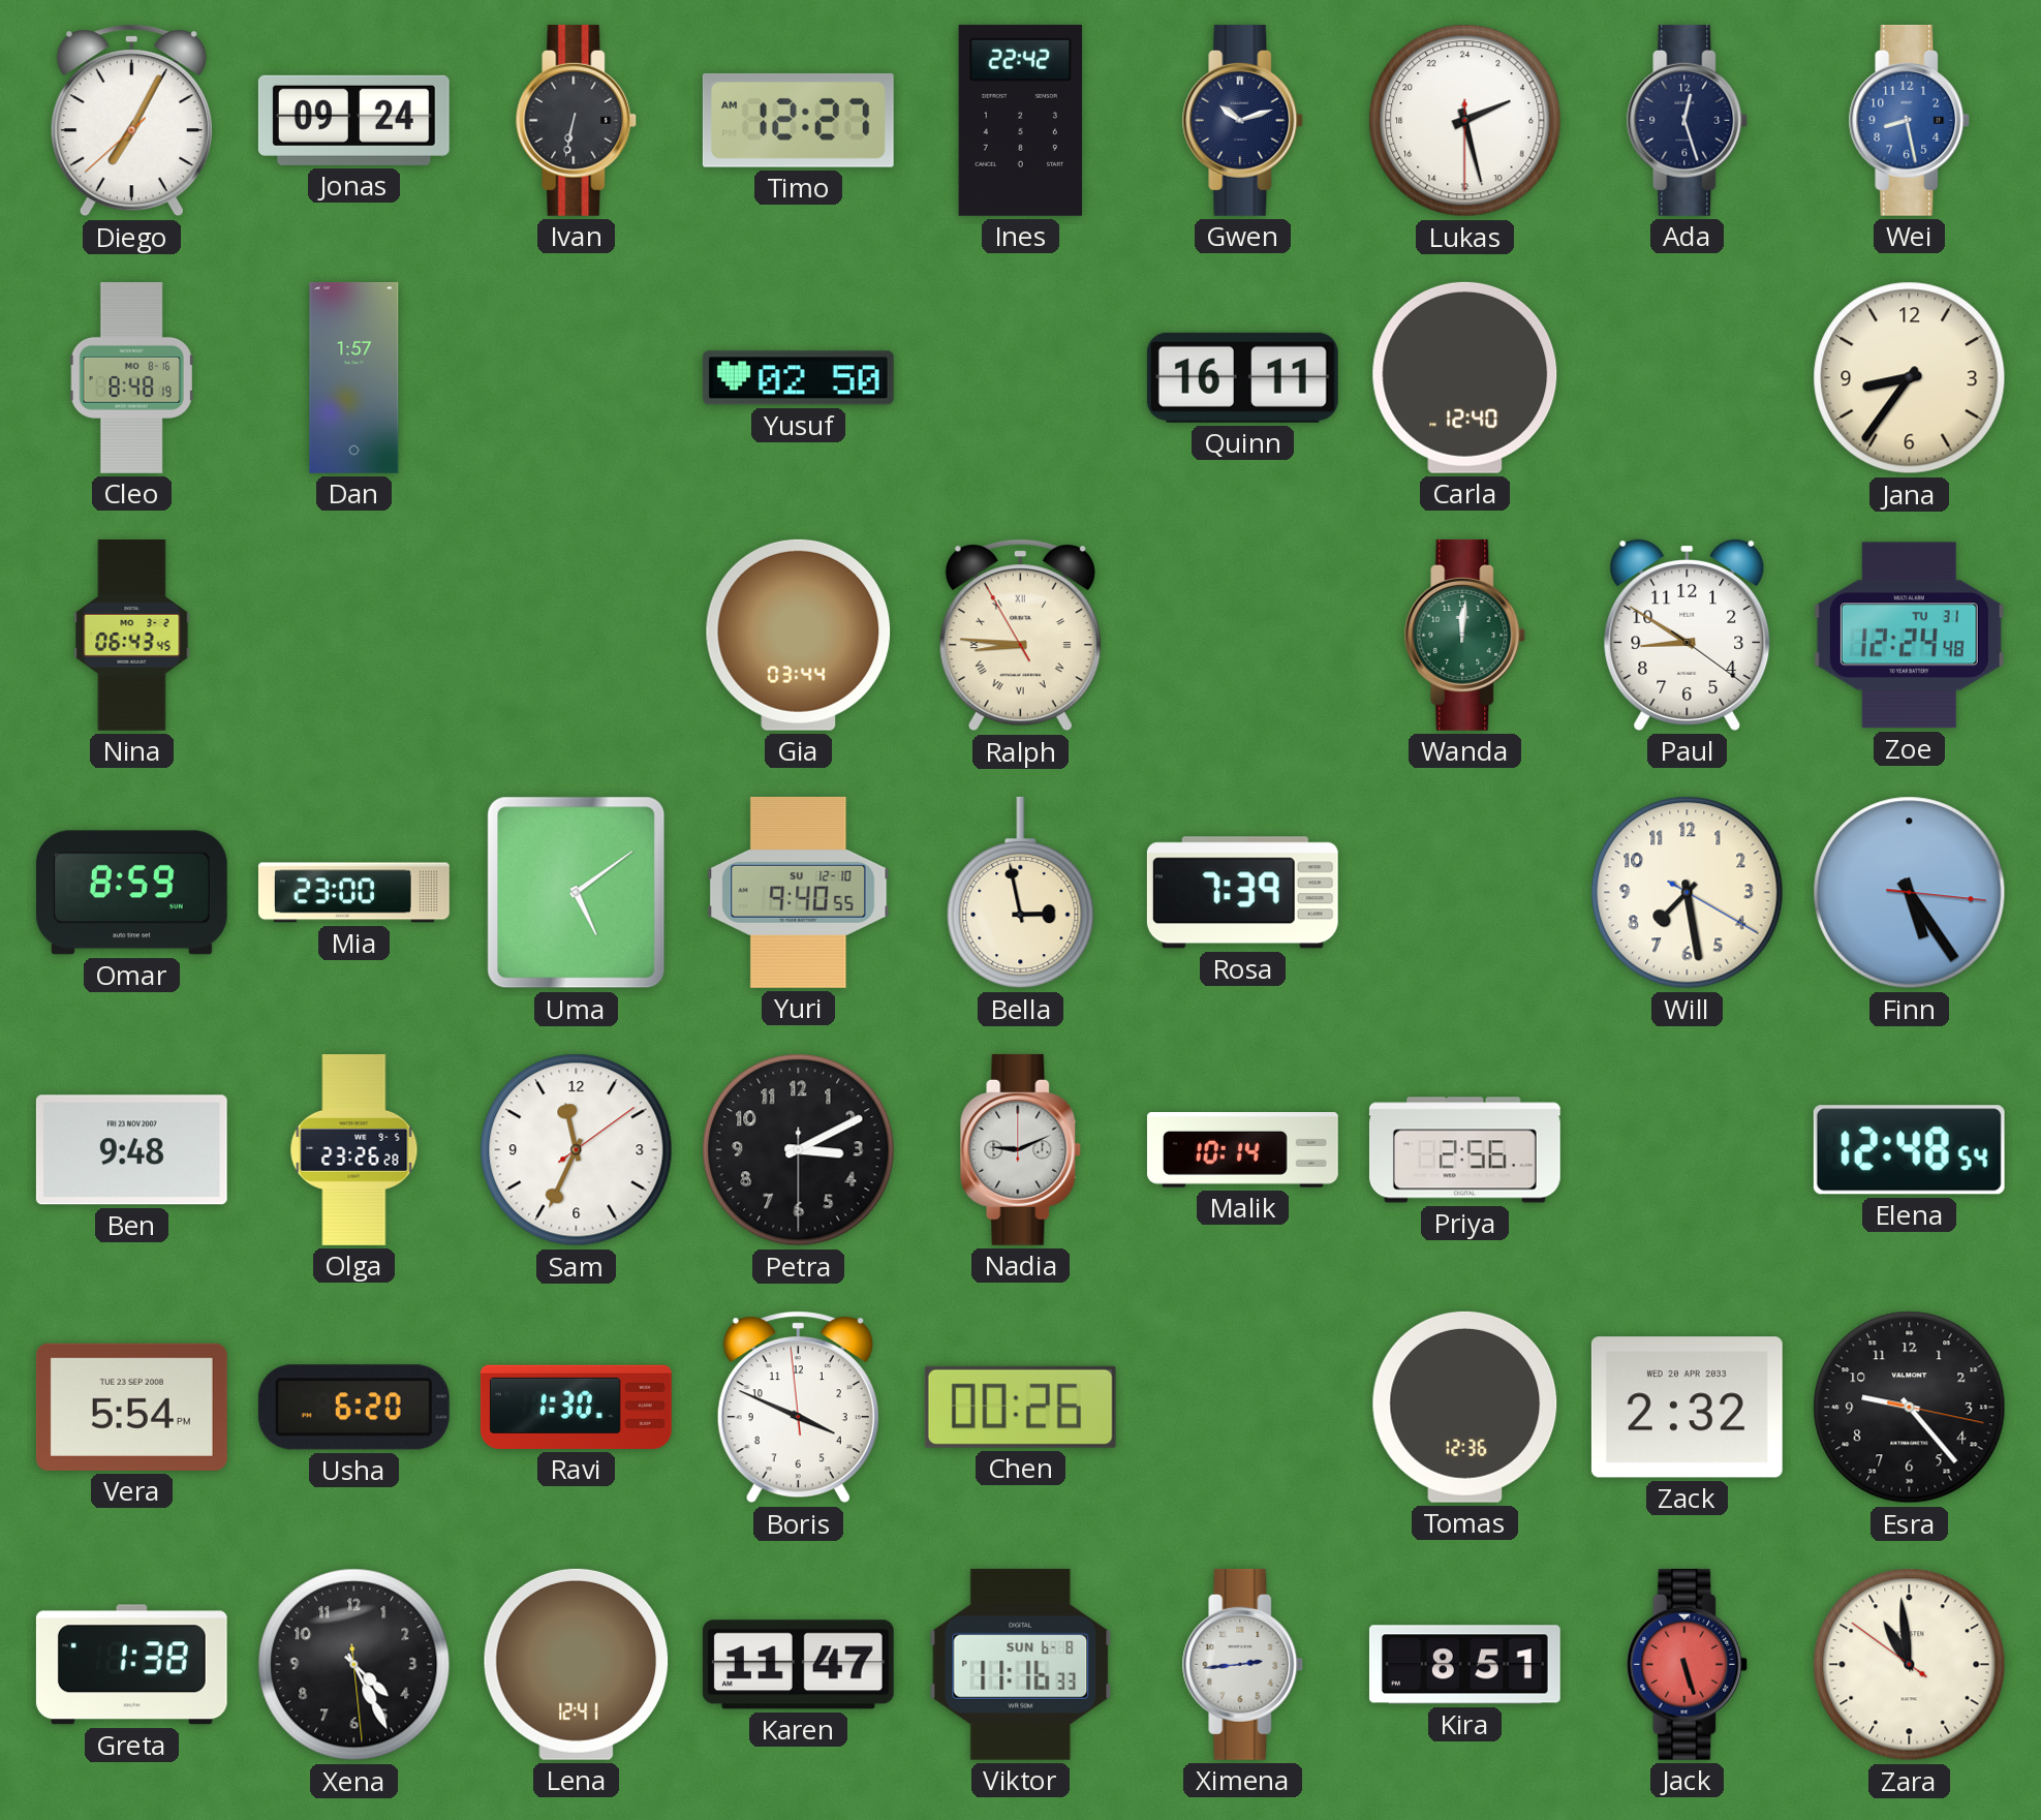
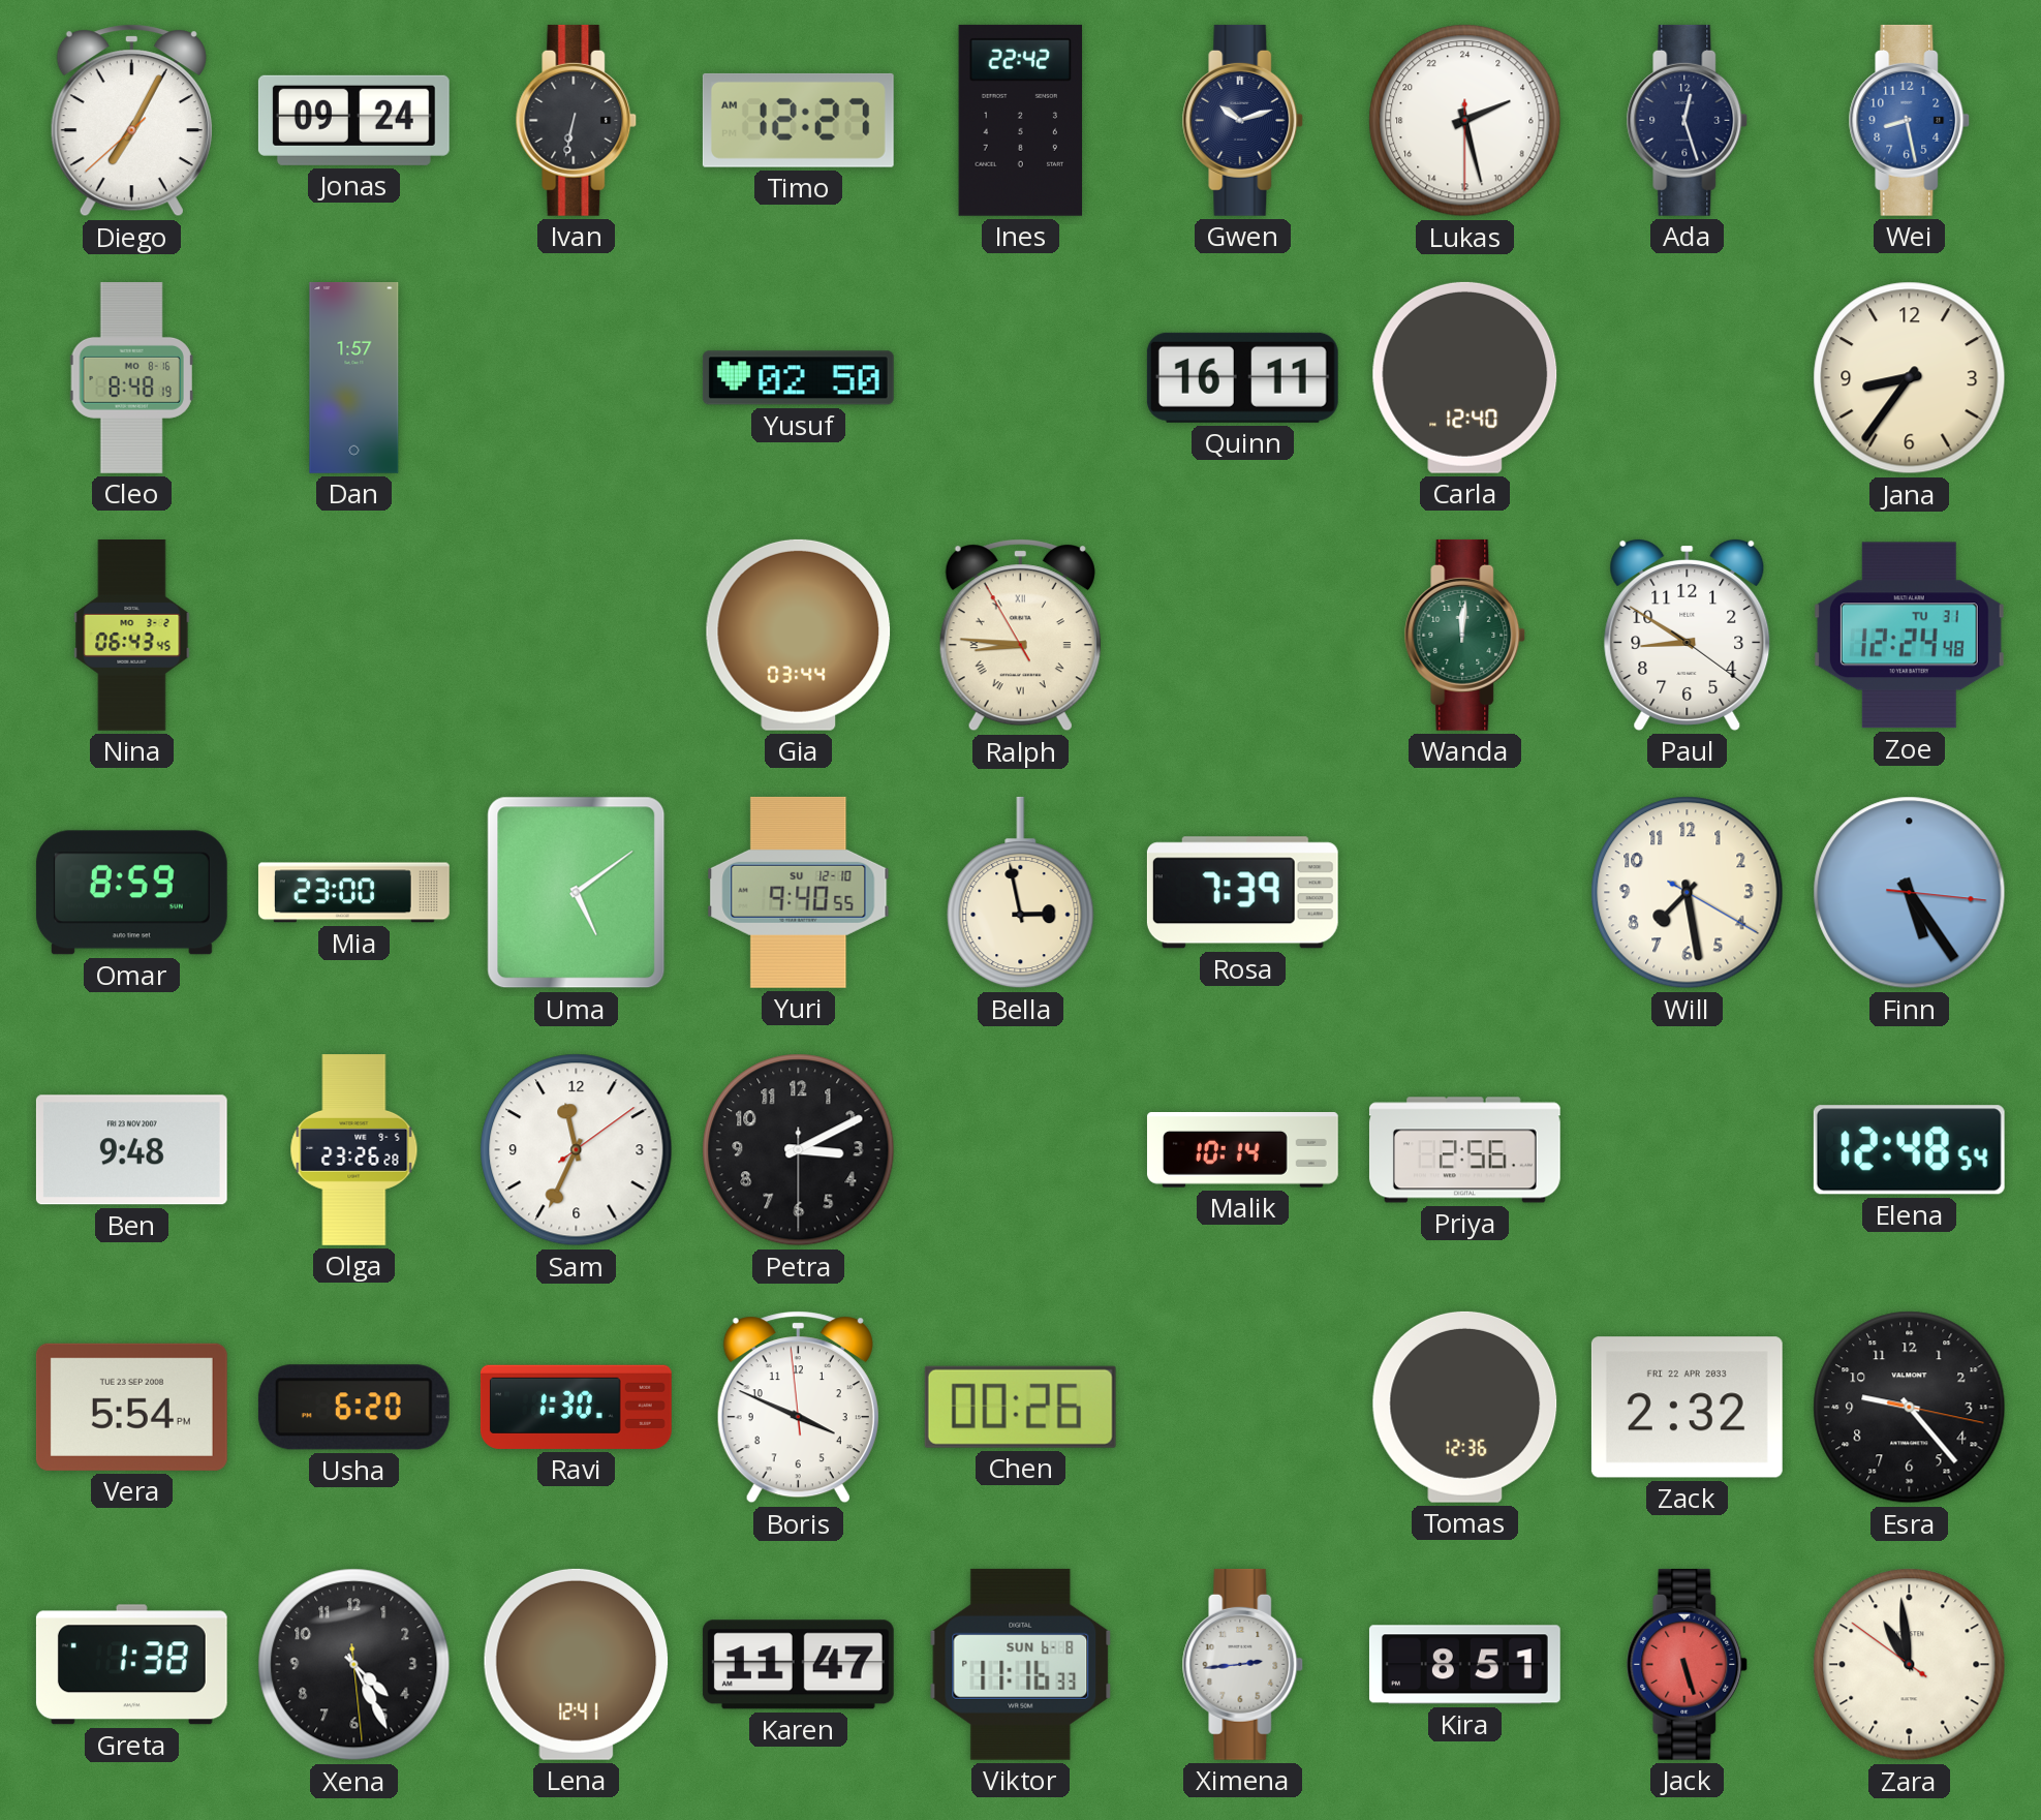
Nadia: 9:11 -> none
Zack date: WED 20 APR 2033 -> FRI 22 APR 2033
